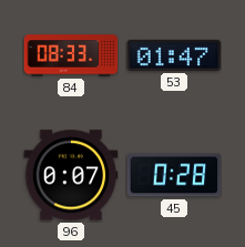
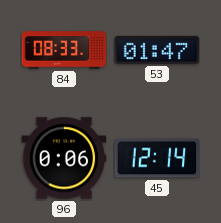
96: 0:07 -> 0:06
45: 0:28 -> 12:14
